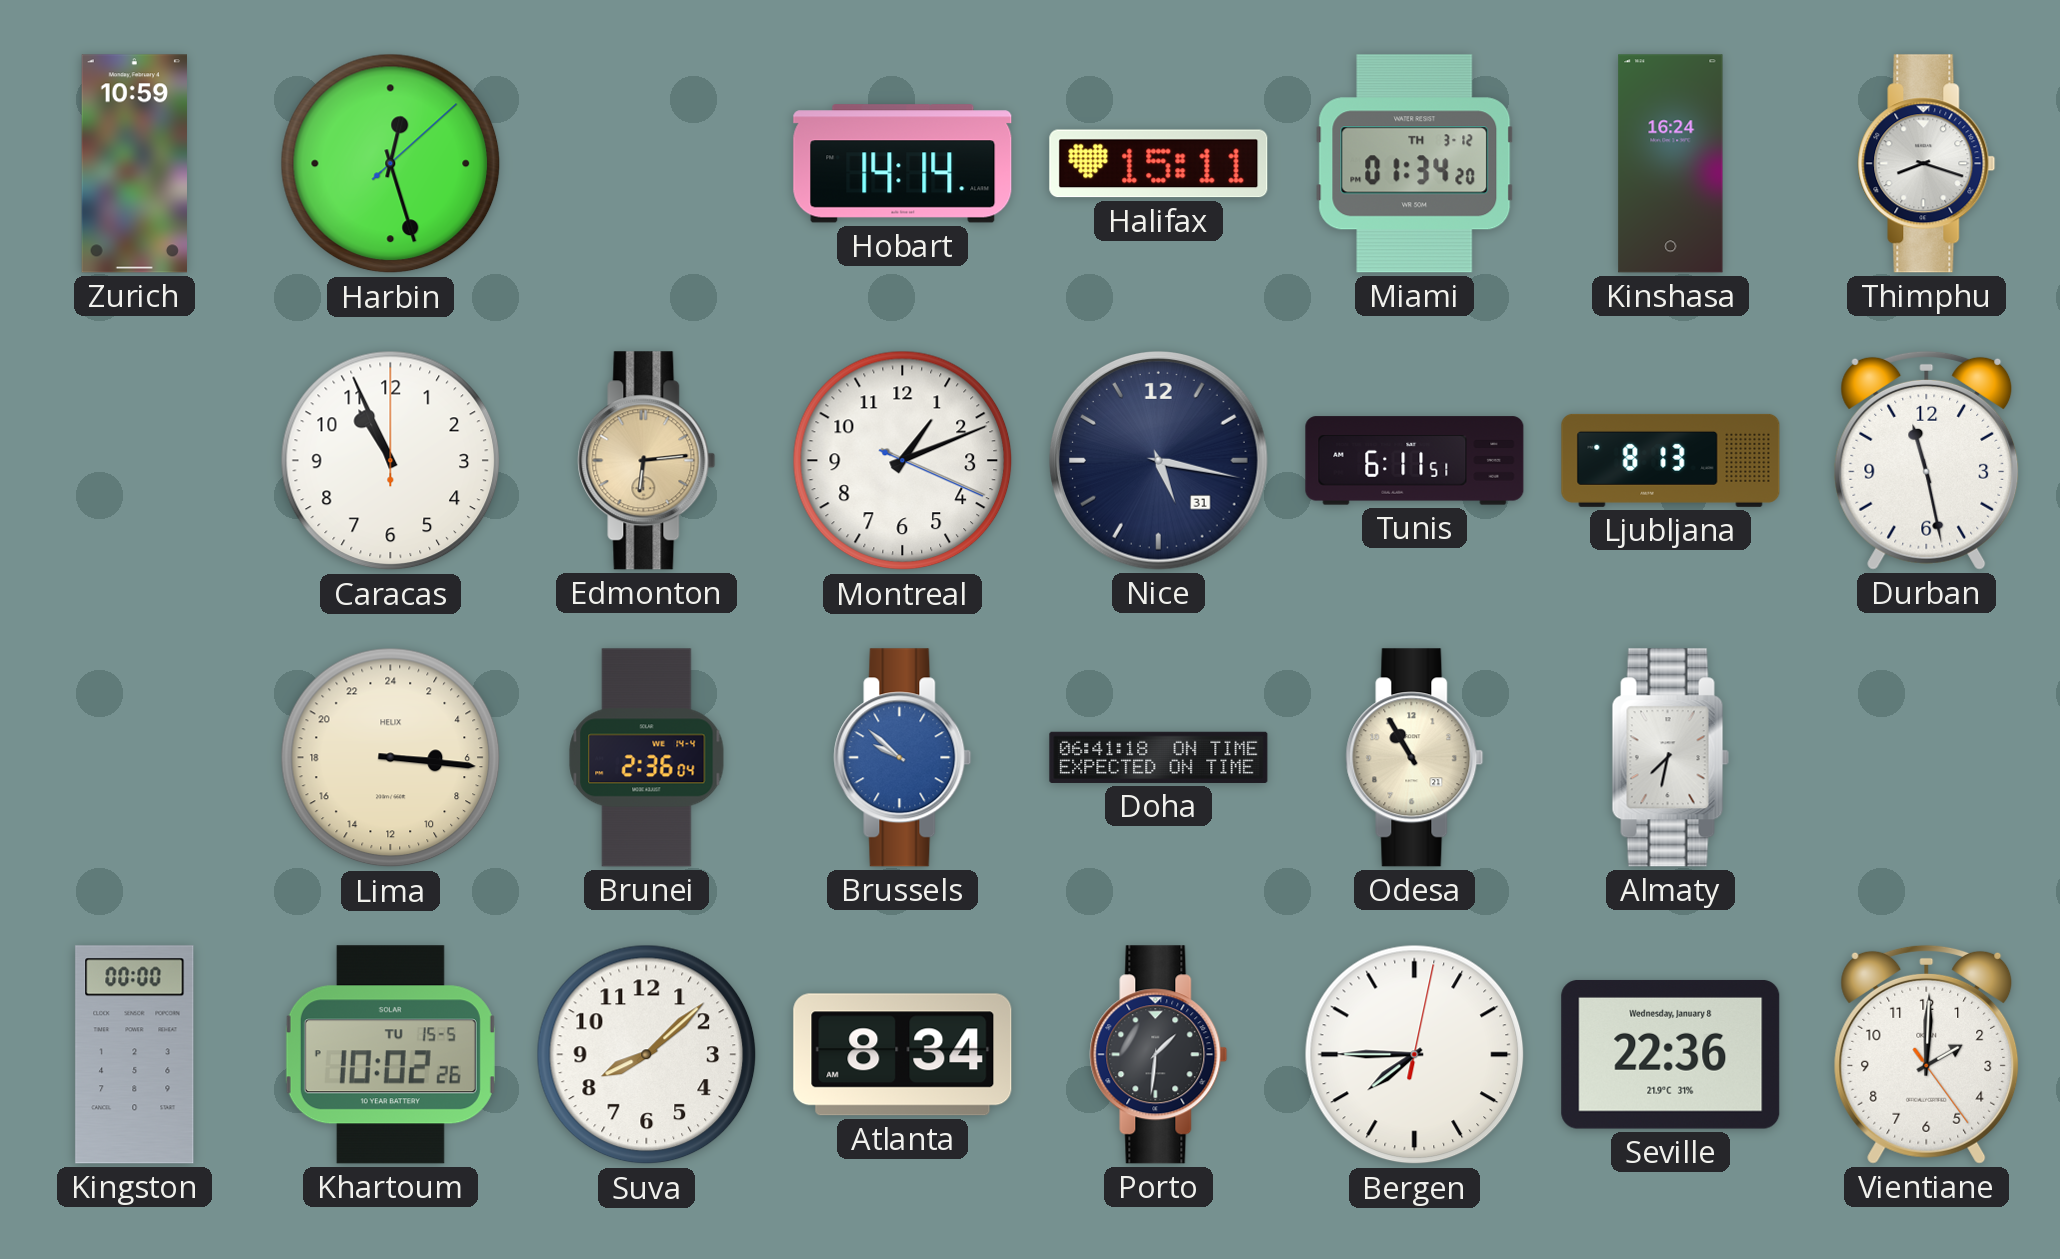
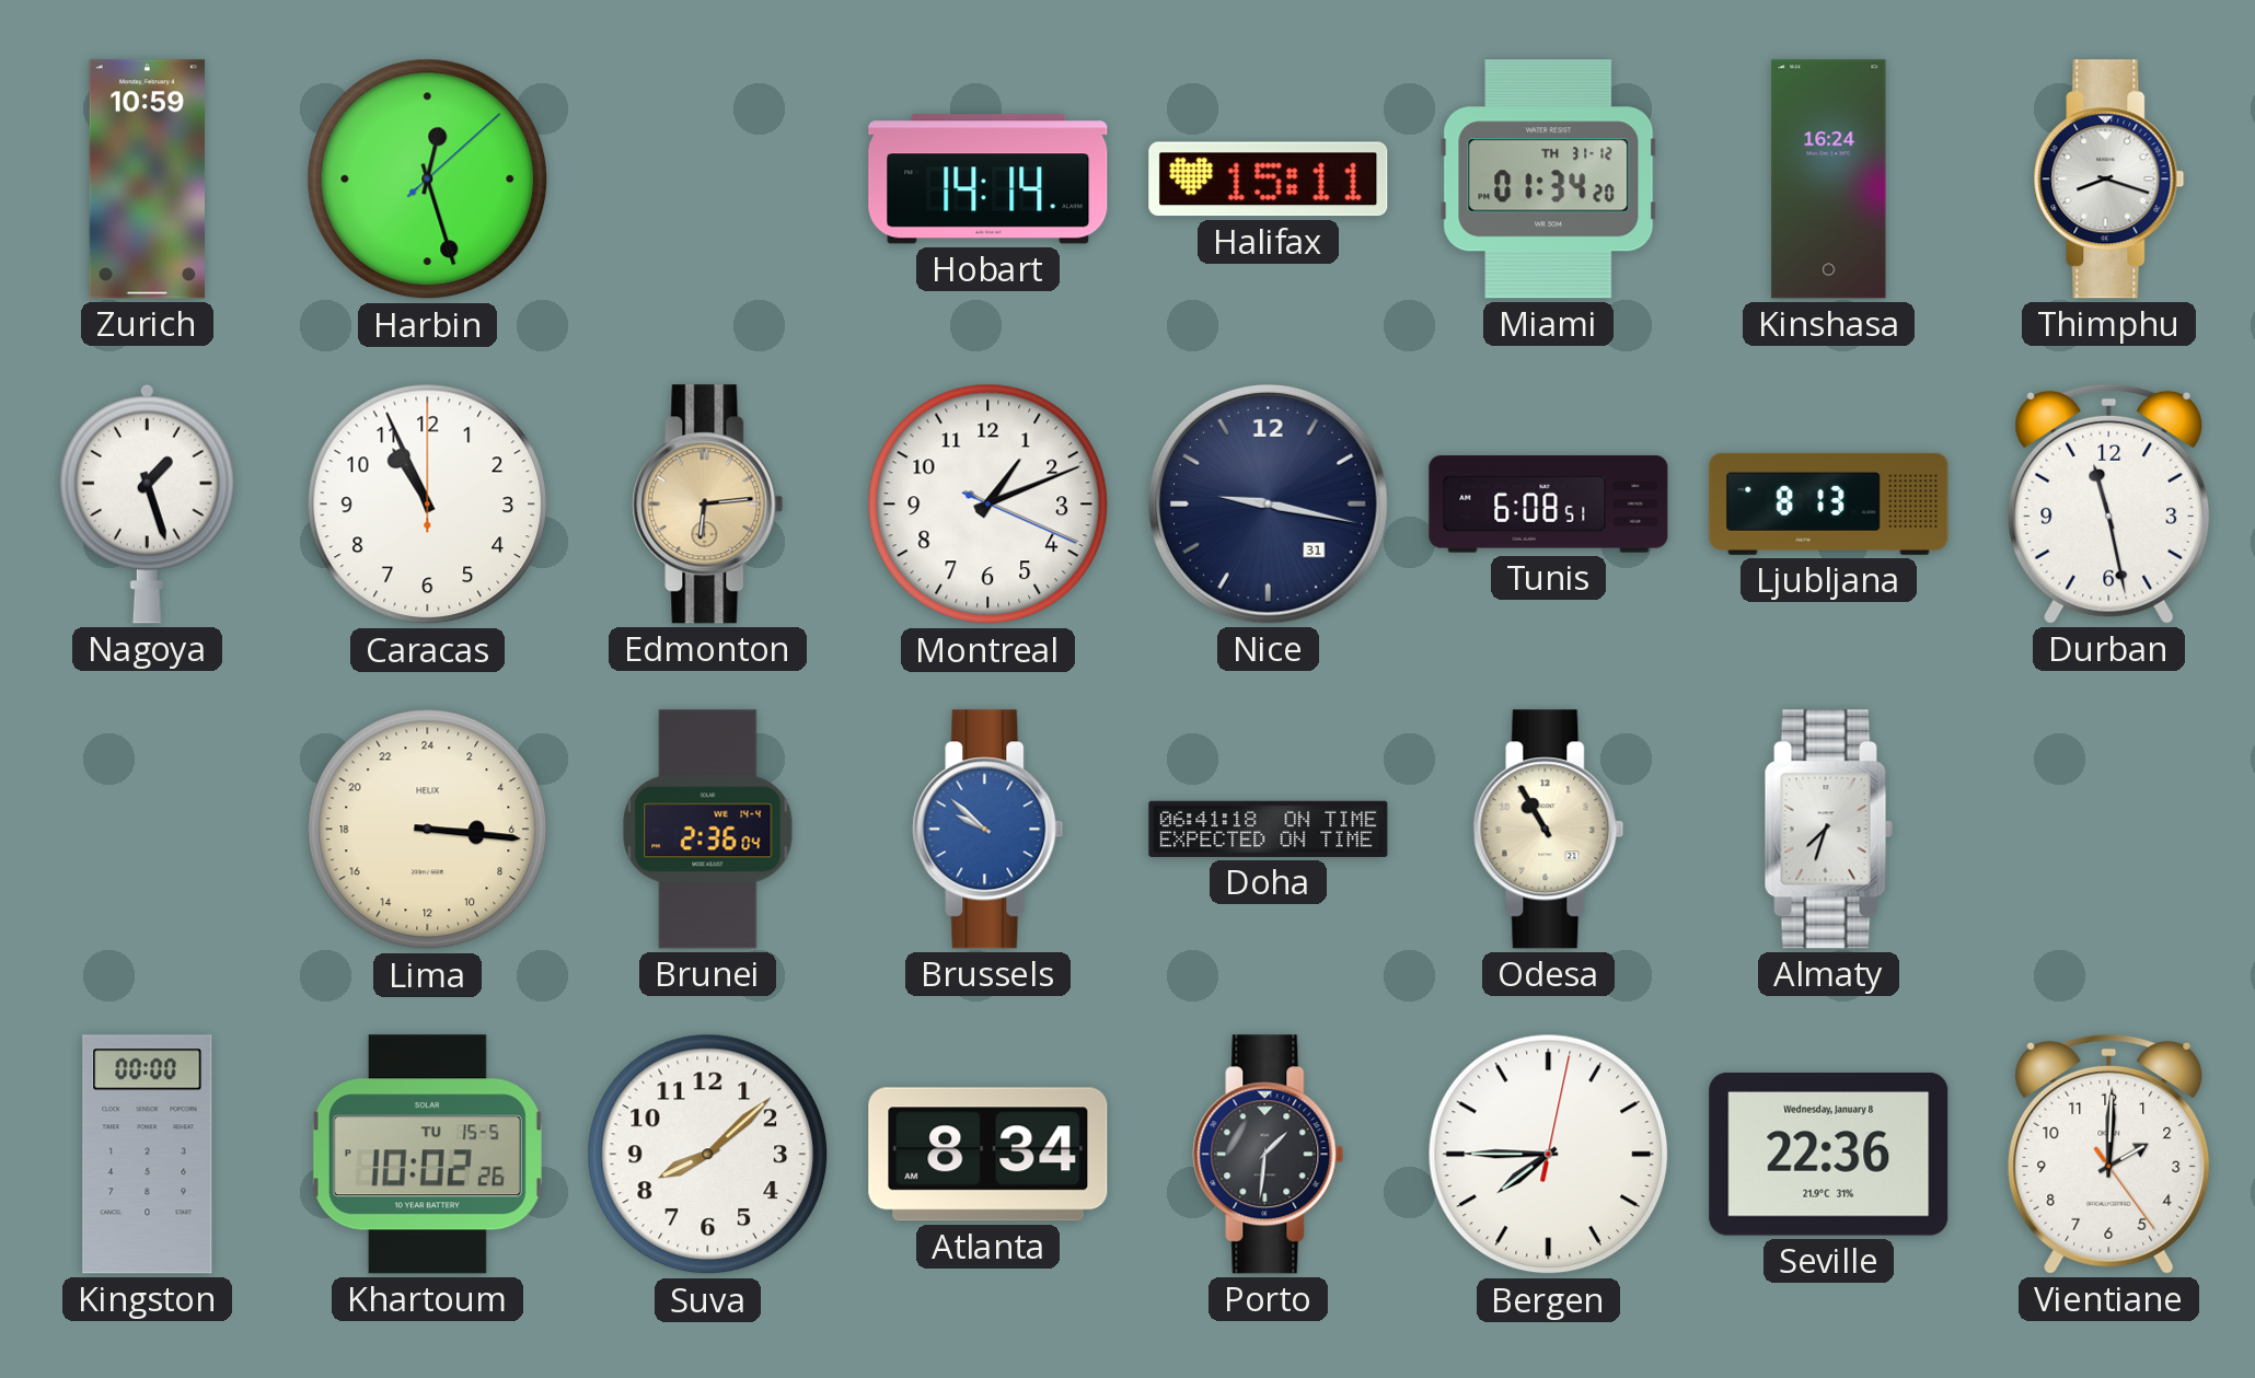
Miami date: TH 3-12 -> TH 31-12
Nagoya: none -> 1:27
Nice: 5:17 -> 9:17
Tunis: 6:11 -> 6:08
Almaty: 7:32 -> 7:33
